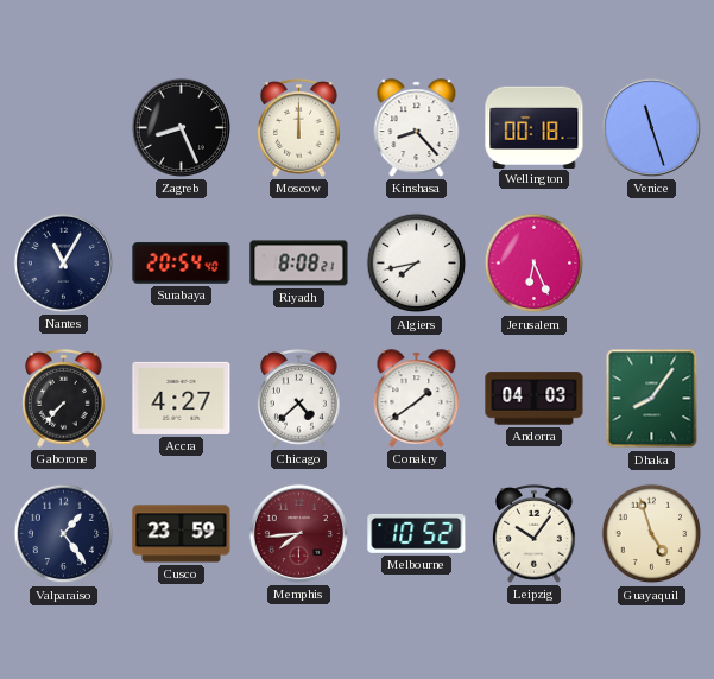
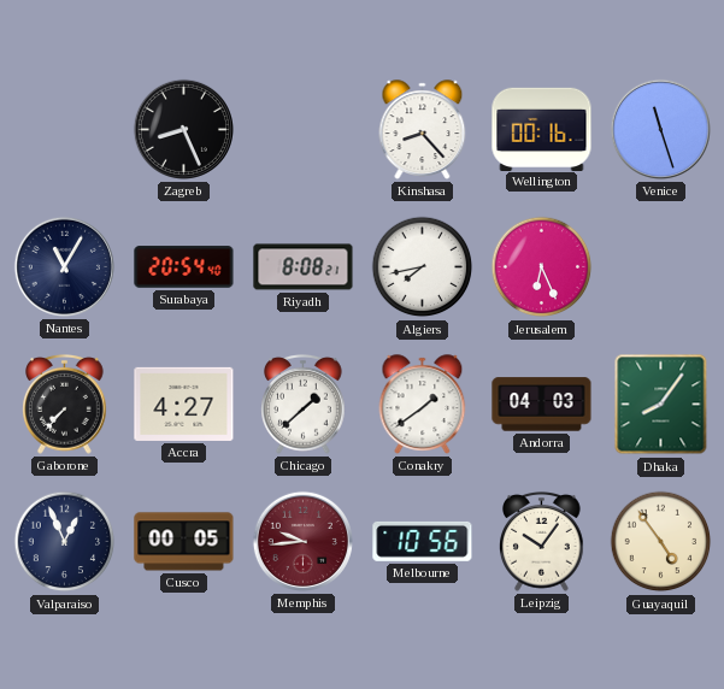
Moscow: 12:00 -> none
Wellington: 00:18 -> 00:16
Chicago: 4:38 -> 1:38
Valparaiso: 1:24 -> 12:56
Cusco: 23:59 -> 00:05
Memphis: 7:44 -> 9:44
Melbourne: 10:52 -> 10:56
Guayaquil: 4:57 -> 4:54
